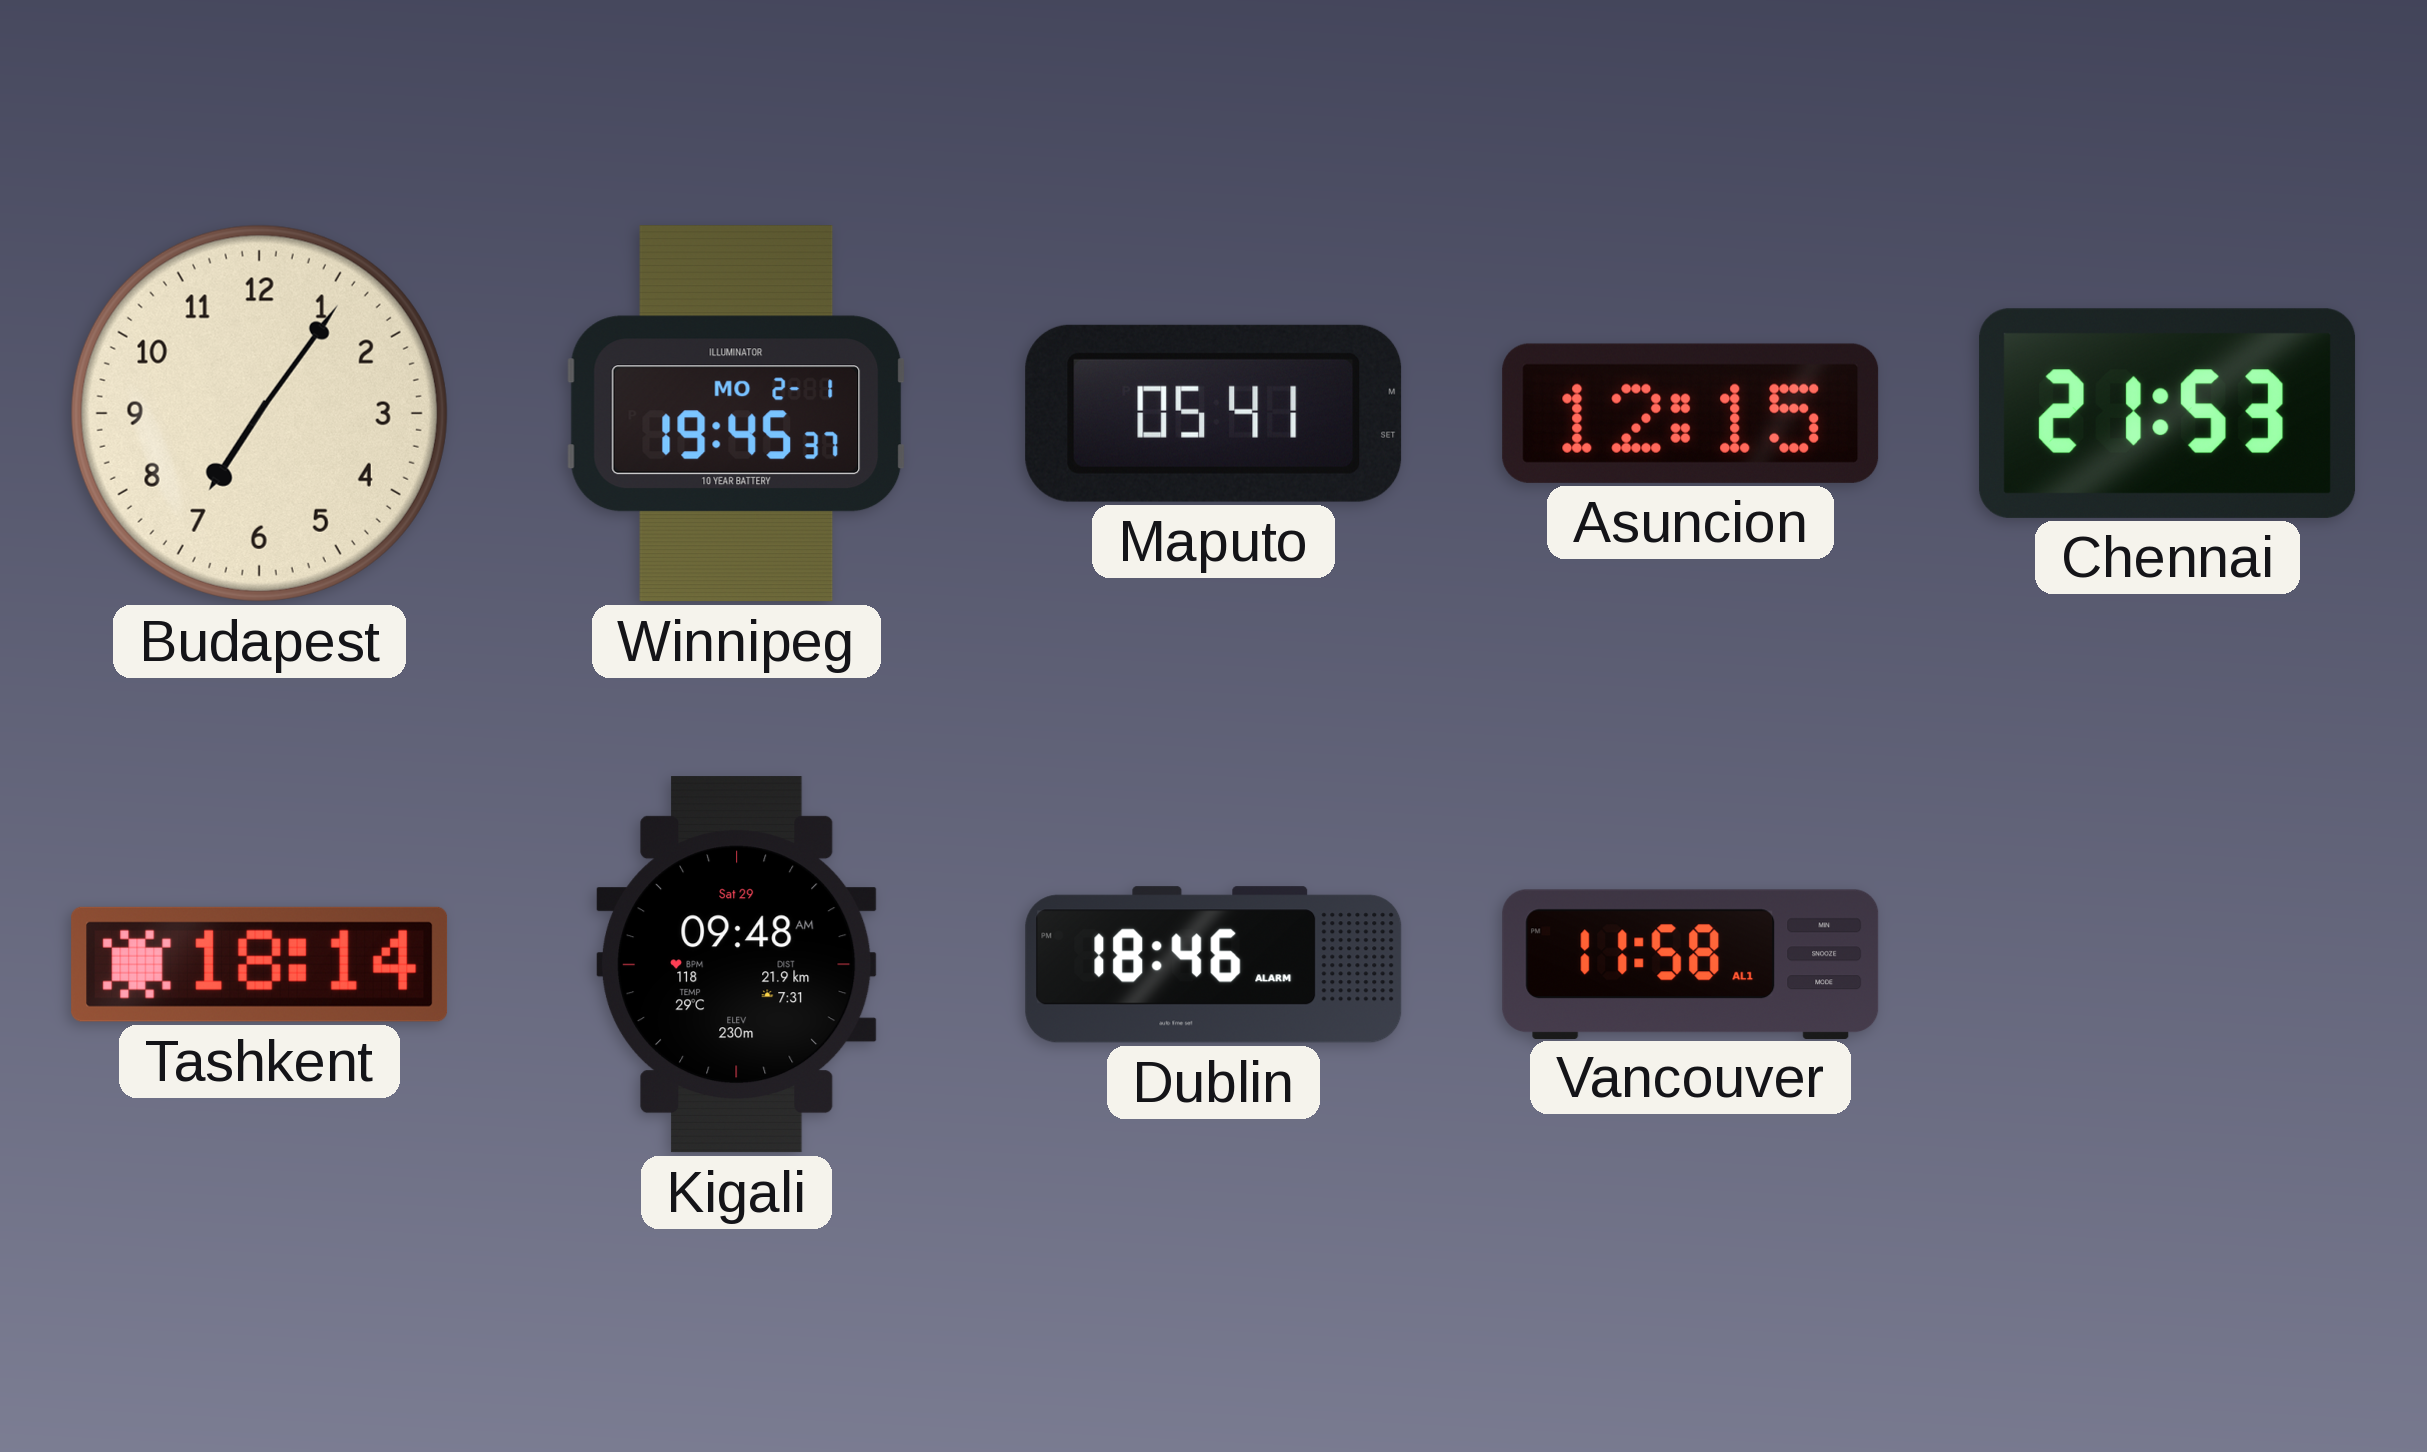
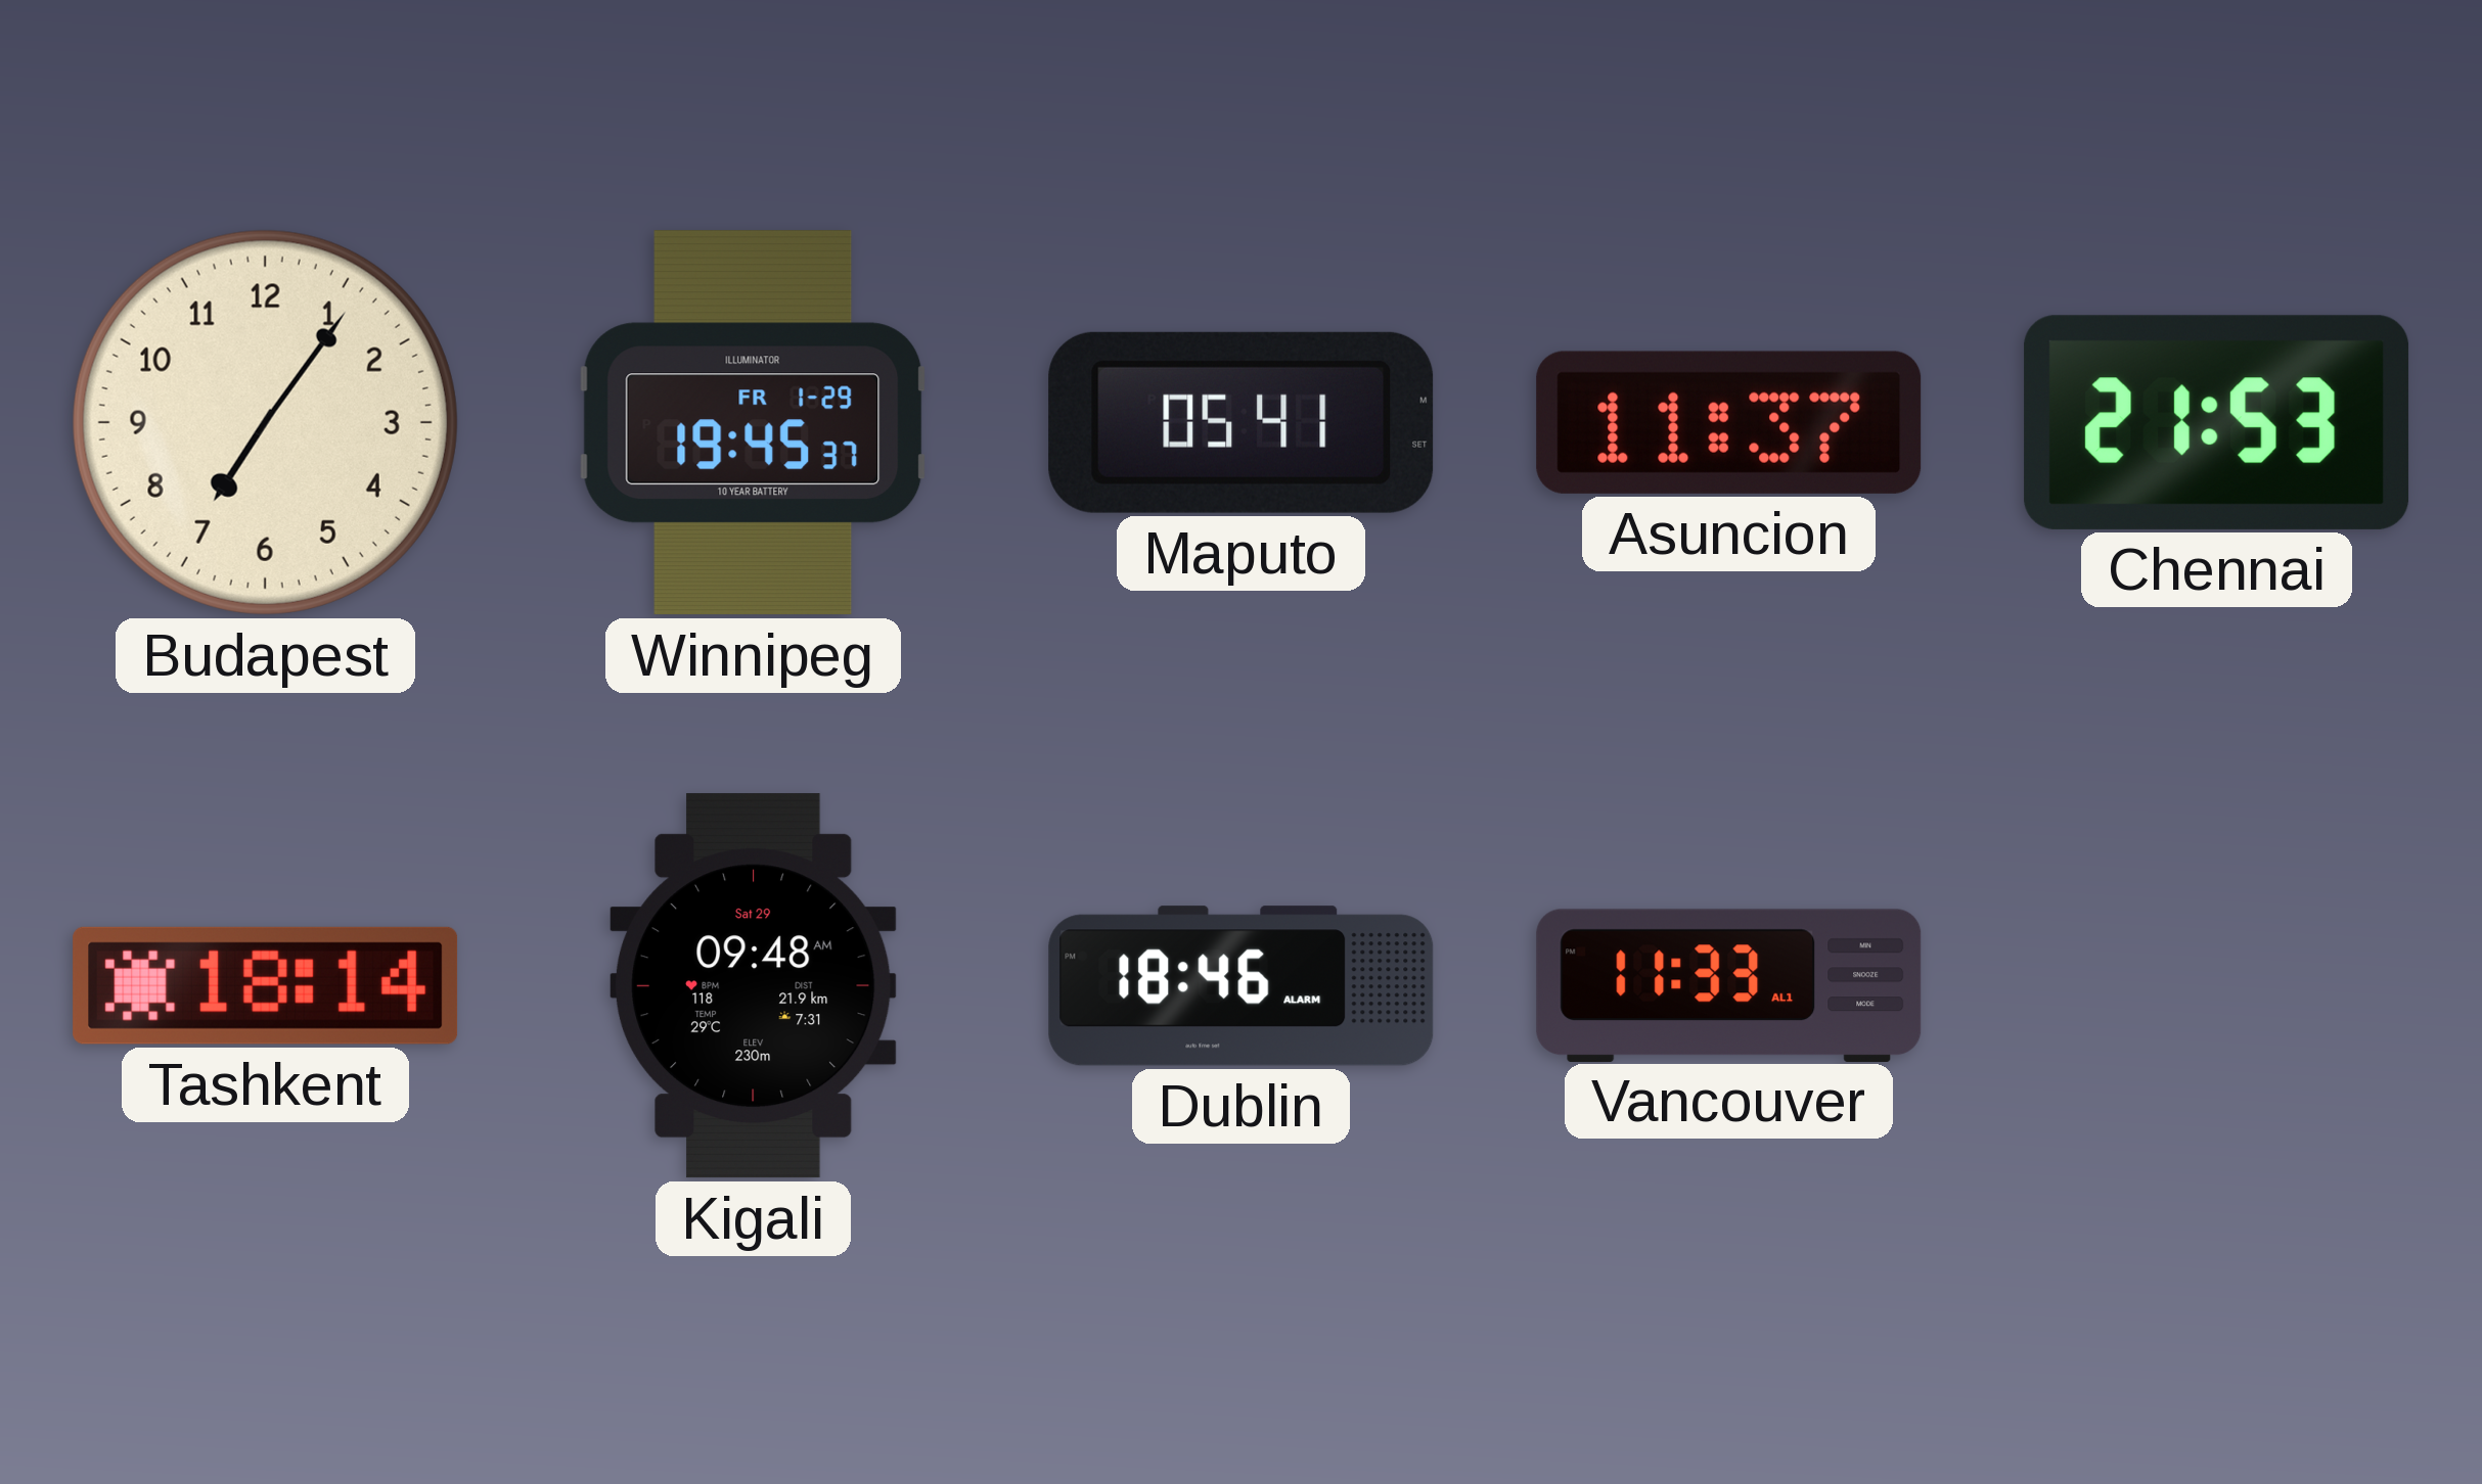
Winnipeg date: MO 2-1 -> FR 1-29
Asuncion: 12:15 -> 11:37
Vancouver: 11:58 -> 11:33
